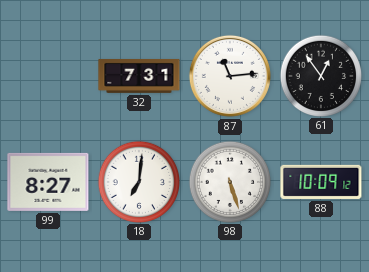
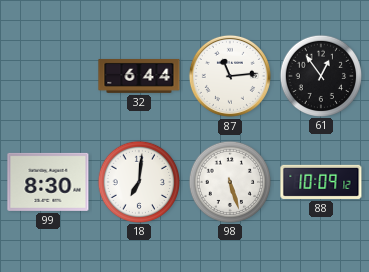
32: 7:31 -> 6:44
99: 8:27 -> 8:30
